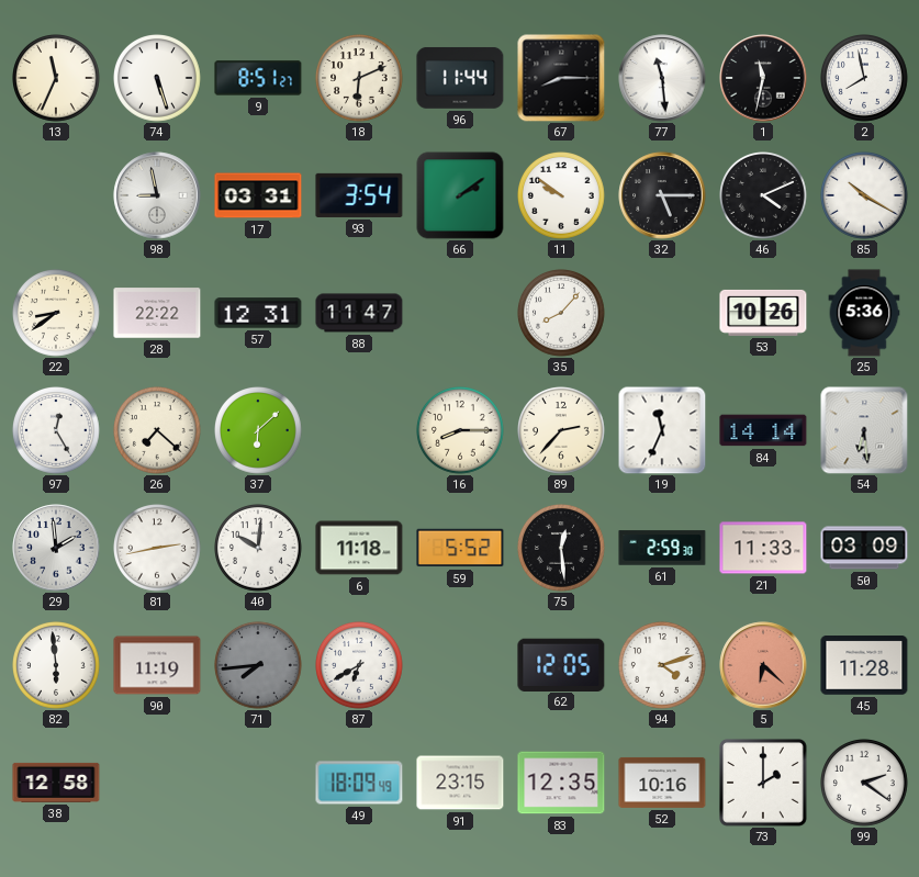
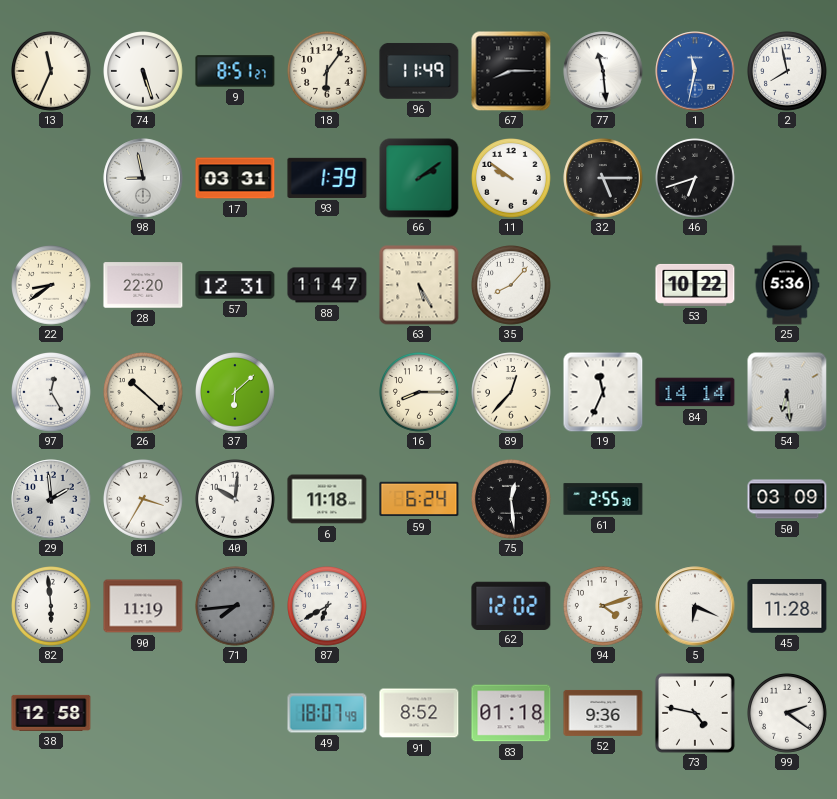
18: 6:11 -> 6:06
96: 11:44 -> 11:49
1 dial: black -> blue
93: 3:54 -> 1:39
46: 4:11 -> 6:42
85: 10:20 -> none
28: 22:22 -> 22:20
63: none -> 5:25
53: 10:26 -> 10:22
26: 7:22 -> 10:22
89: 2:37 -> 12:37
81: 2:43 -> 3:35
59: 5:52 -> 6:24
61: 2:59 -> 2:55
21: 11:33 -> none
62: 12:05 -> 12:02
5: 6:22 -> 6:19
5 dial: salmon -> white
49: 18:09 -> 18:07
91: 23:15 -> 8:52
83: 12:35 -> 01:18
52: 10:16 -> 9:36
73: 2:00 -> 4:47
